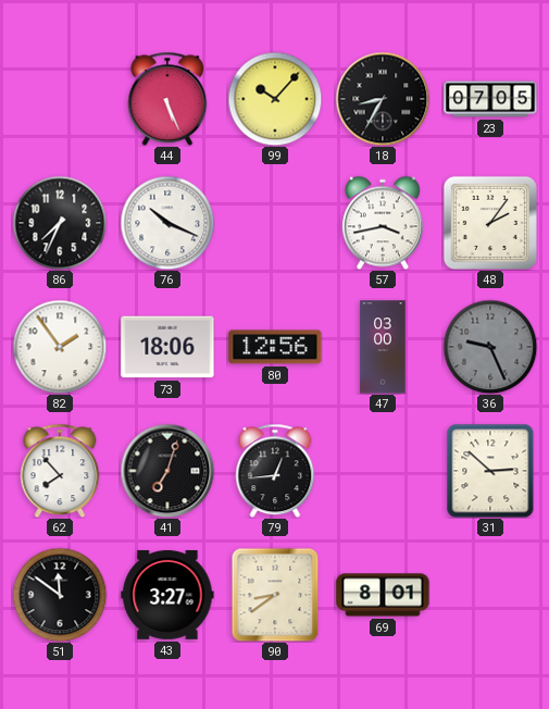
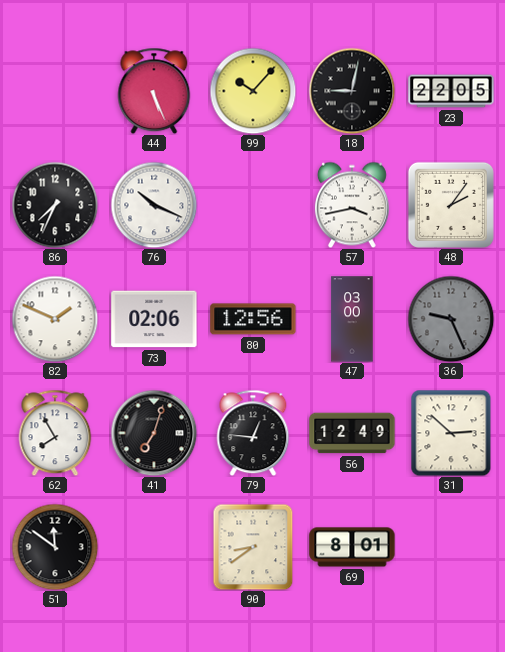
18: 8:35 -> 9:02
23: 07:05 -> 22:05
82: 1:54 -> 1:49
73: 18:06 -> 02:06
62: 7:53 -> 7:55
79: 12:44 -> 12:46
56: none -> 12:49
43: 3:27 -> none
